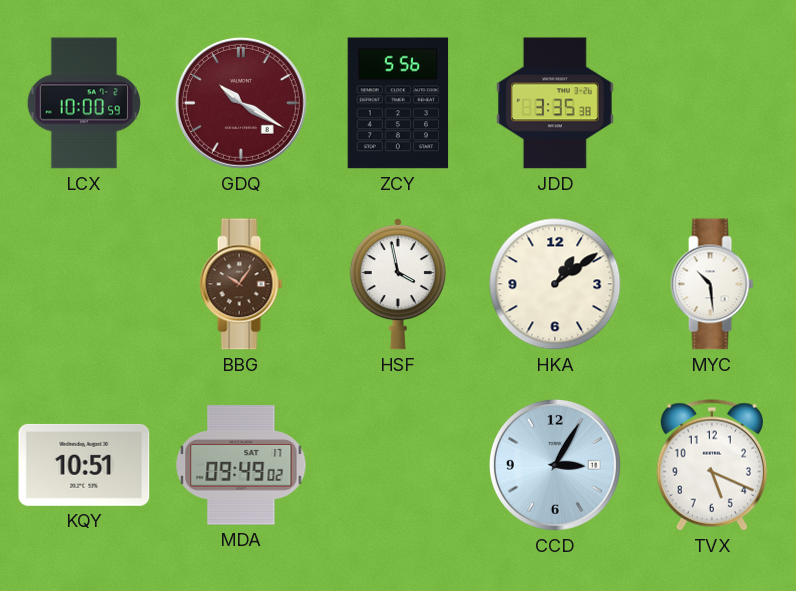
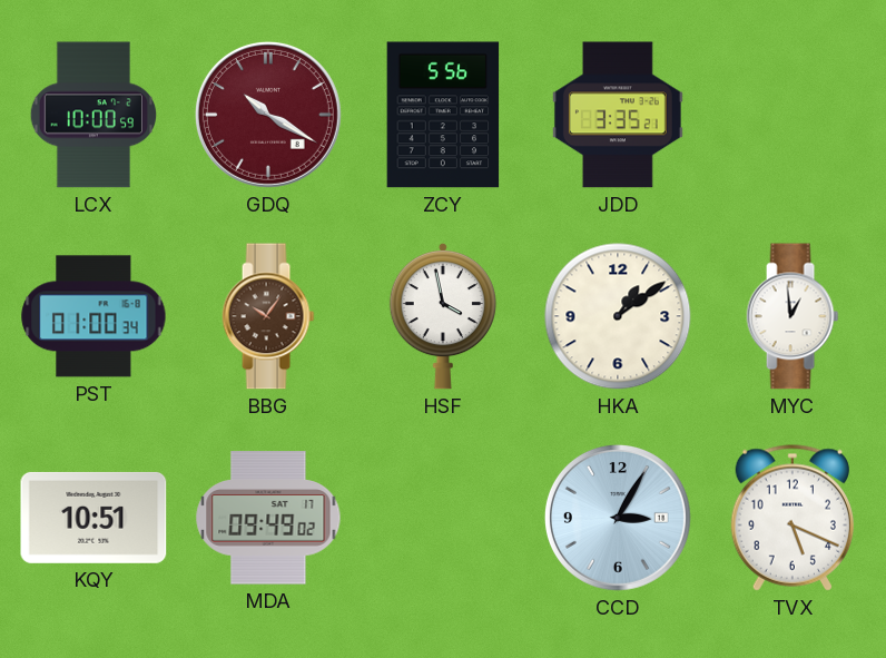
JDD: 3:35:38 -> 3:35:21
PST: none -> 01:00
MYC: 10:29 -> 12:59
